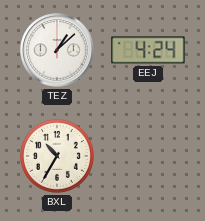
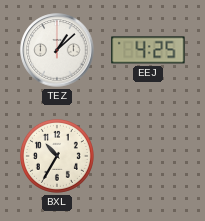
EEJ: 4:24 -> 4:25
